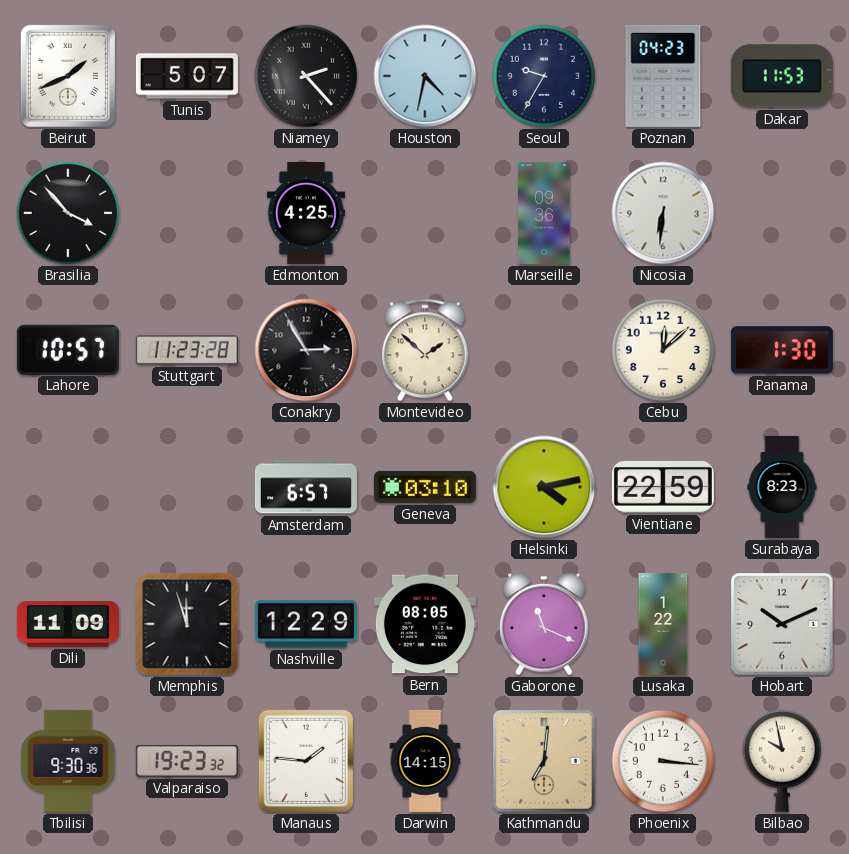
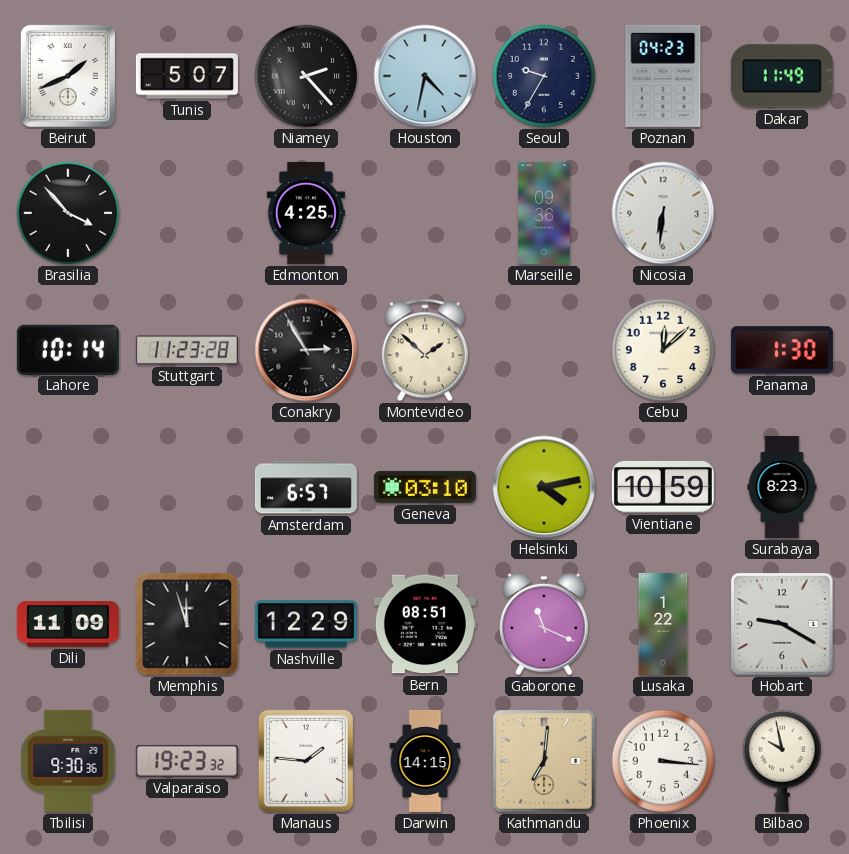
Dakar: 11:53 -> 11:49
Lahore: 10:57 -> 10:14
Vientiane: 22:59 -> 10:59
Bern: 08:05 -> 08:51
Hobart: 10:11 -> 9:20
